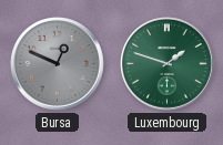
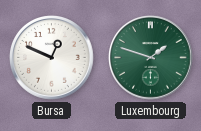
Bursa dial: grey -> white
